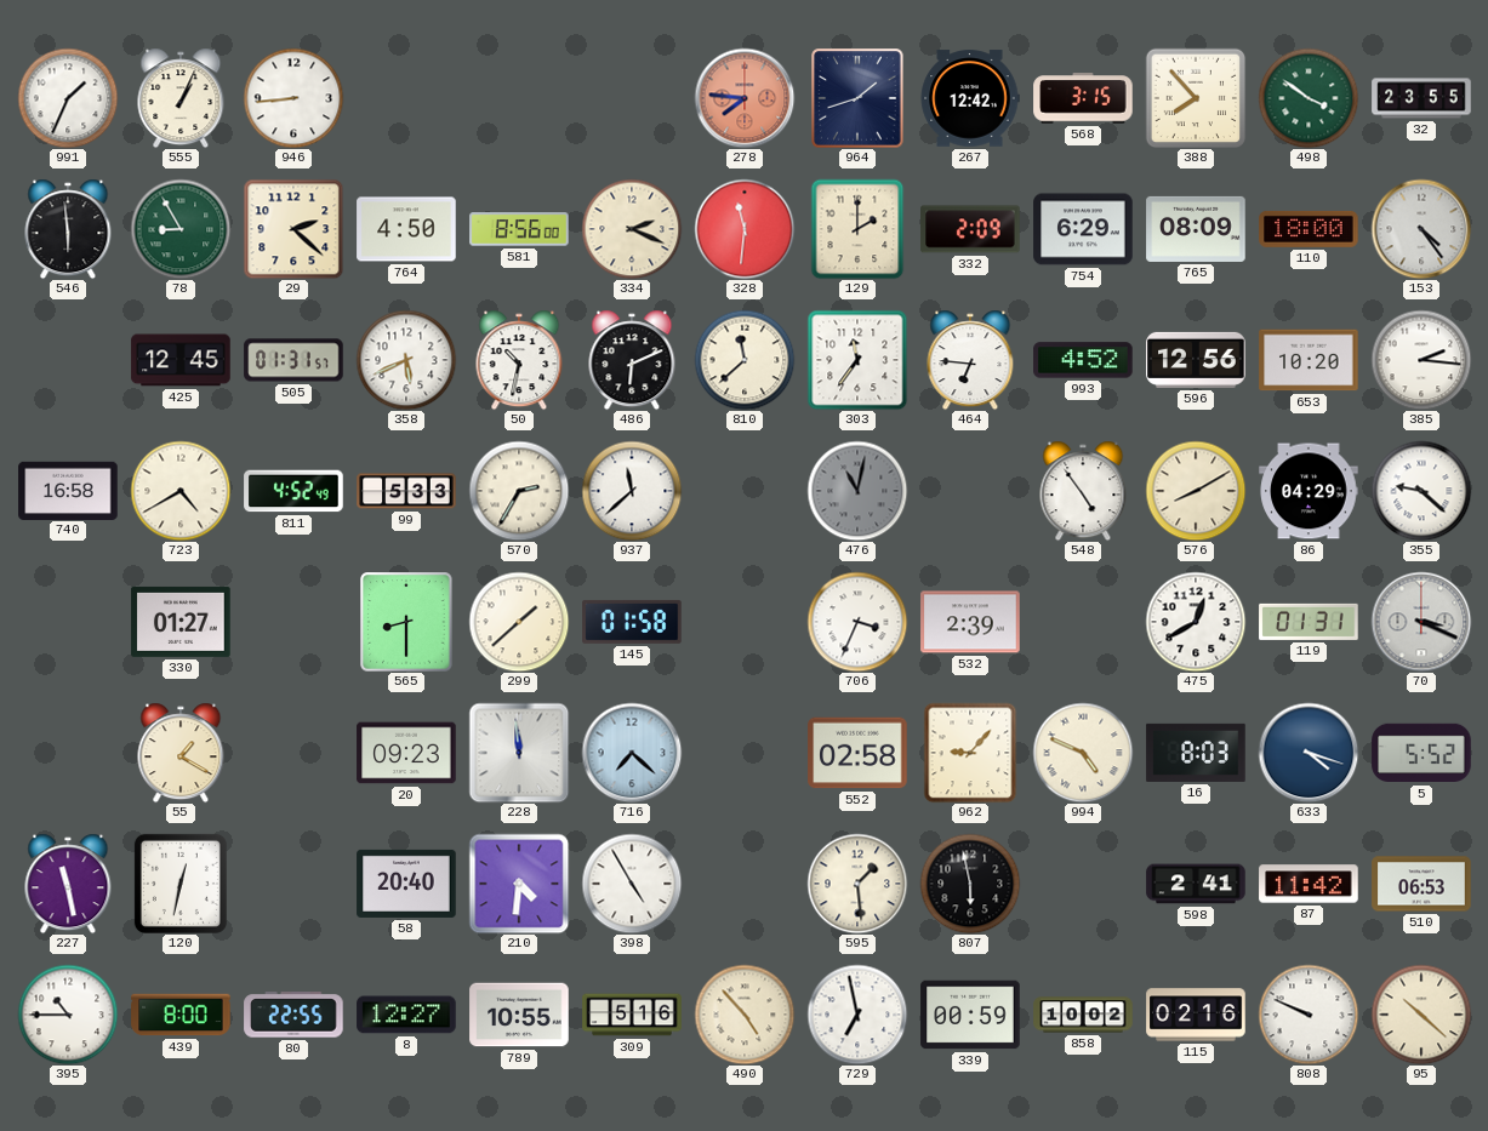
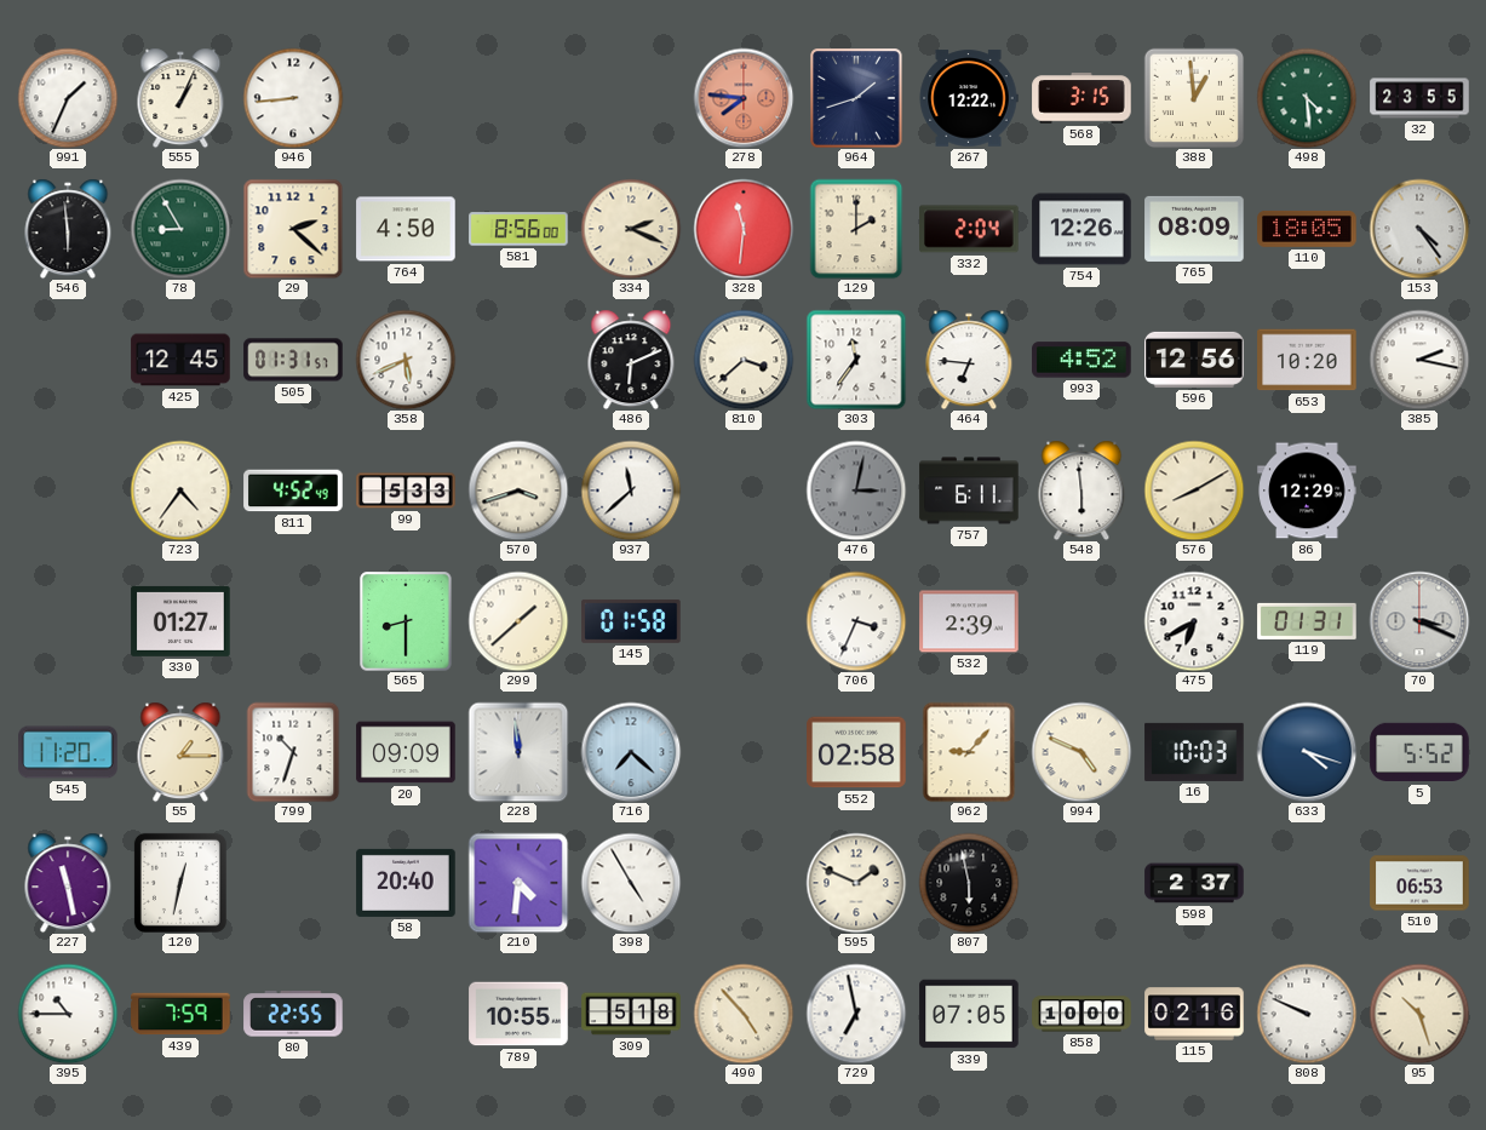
267: 12:42 -> 12:22
388: 7:53 -> 12:59
498: 3:51 -> 4:29
332: 2:09 -> 2:04
754: 6:29 -> 12:26
110: 18:00 -> 18:05
50: 10:32 -> none
810: 11:38 -> 3:38
385: 2:16 -> 2:17
740: 16:58 -> none
723: 4:40 -> 4:36
570: 2:35 -> 3:42
476: 11:02 -> 3:02
757: none -> 6:11
548: 4:54 -> 5:59
86: 04:29 -> 12:29
355: 9:22 -> none
475: 12:40 -> 6:40
545: none -> 11:20
55: 1:20 -> 1:15
799: none -> 10:33
20: 09:23 -> 09:09
16: 8:03 -> 10:03
595: 1:29 -> 1:49
598: 2:41 -> 2:37
87: 11:42 -> none
439: 8:00 -> 7:59
8: 12:27 -> none
309: 5:16 -> 5:18
339: 00:59 -> 07:05
858: 10:02 -> 10:00
95: 10:22 -> 10:27
